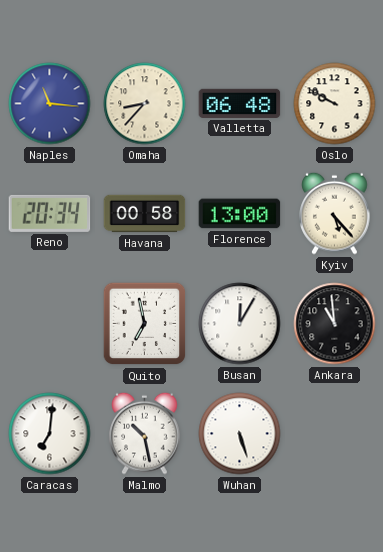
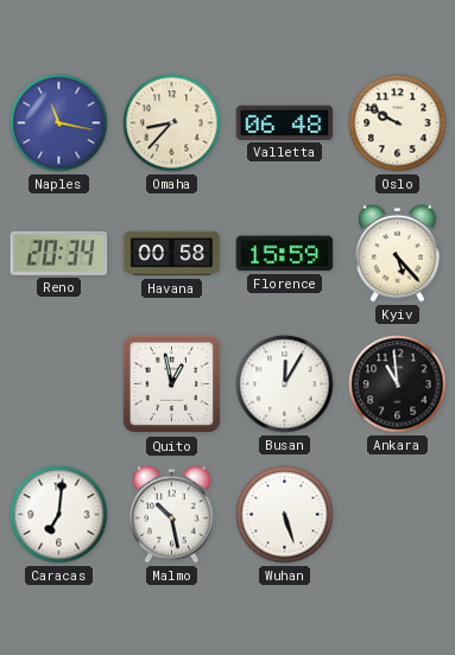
Naples: 11:16 -> 11:17
Florence: 13:00 -> 15:59
Quito: 6:58 -> 12:58
